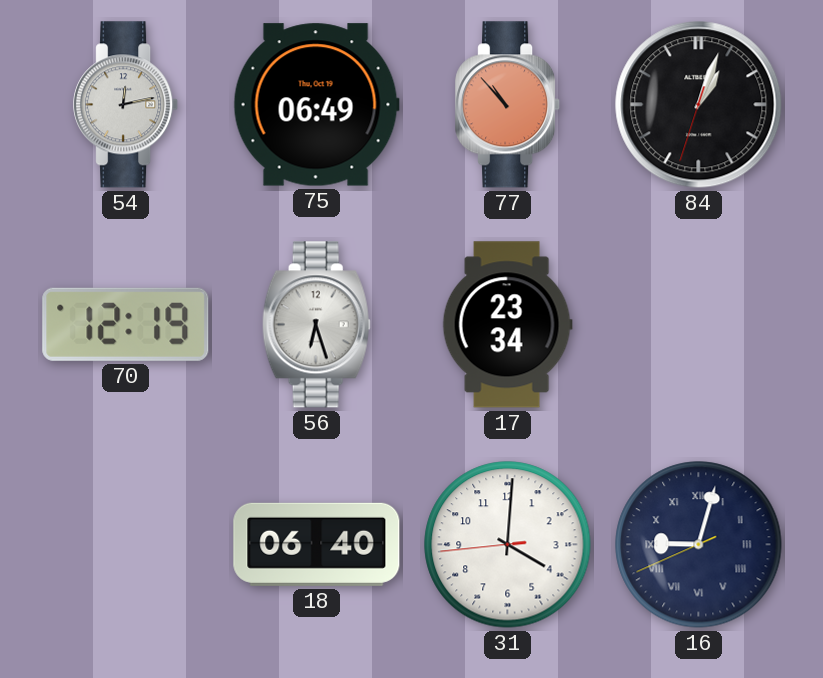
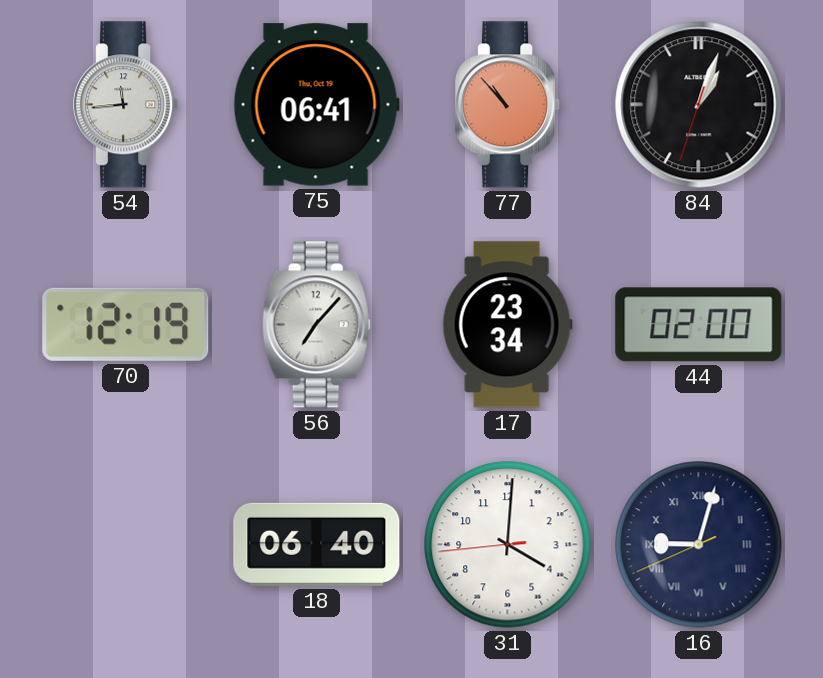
54: 12:13 -> 11:44
75: 06:49 -> 06:41
56: 6:27 -> 7:07
44: none -> 02:00
